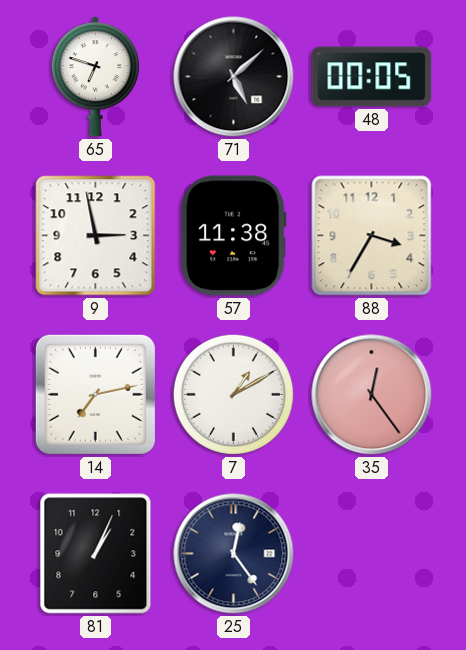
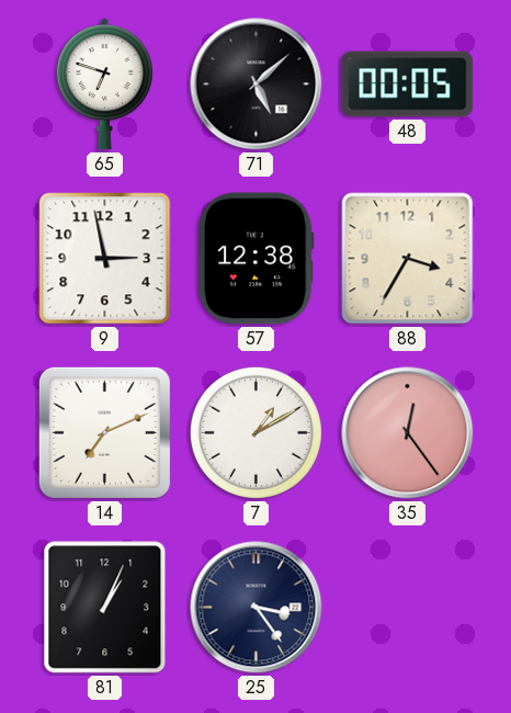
57: 11:38 -> 12:38
14: 7:13 -> 7:11
25: 12:24 -> 3:24
